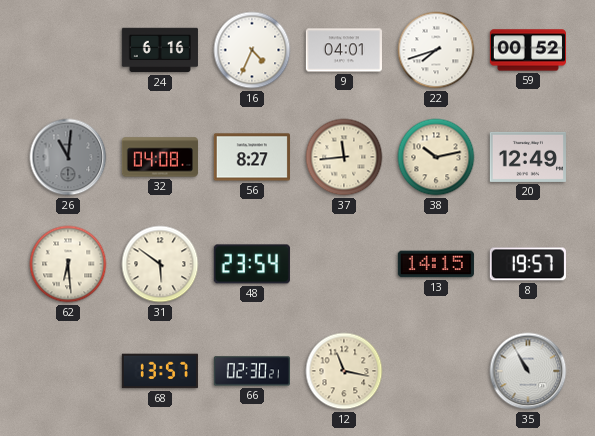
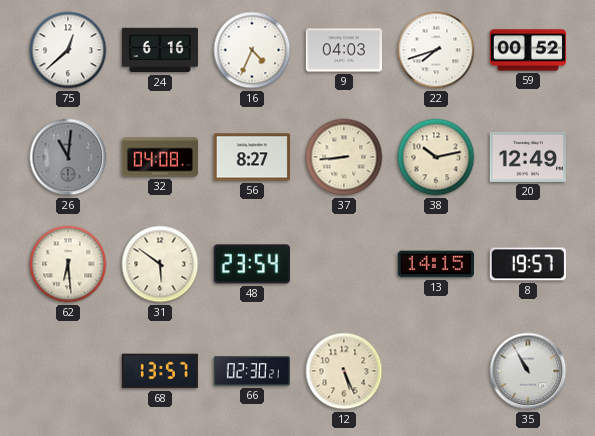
75: none -> 12:38
9: 04:01 -> 04:03
37: 11:44 -> 8:44
12: 11:17 -> 5:26
